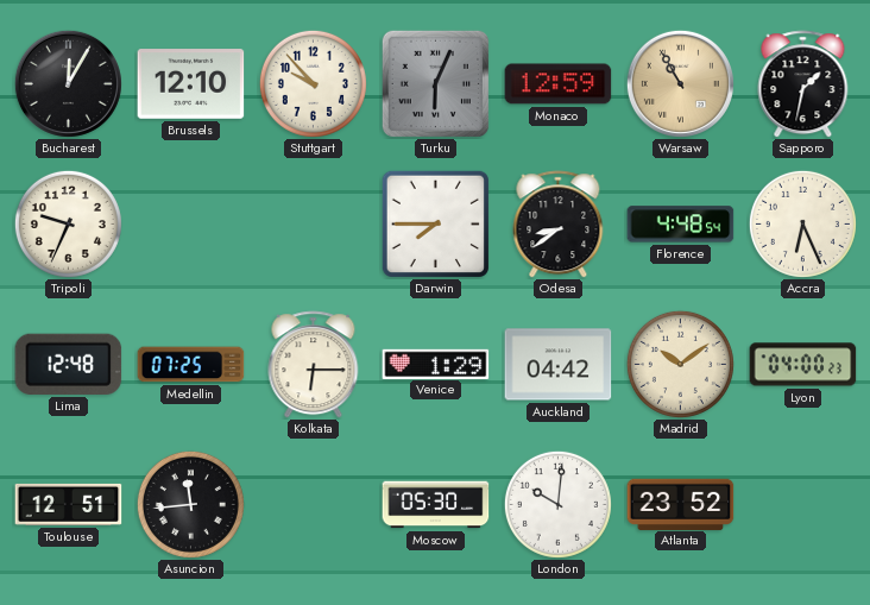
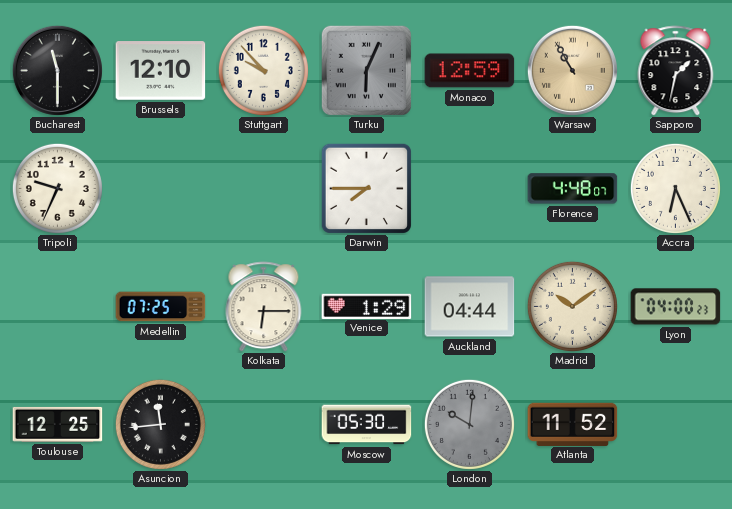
Bucharest: 12:05 -> 11:30
Odesa: 8:39 -> none
Florence: 4:48:54 -> 4:48:07
Lima: 12:48 -> none
Auckland: 04:42 -> 04:44
Toulouse: 12:51 -> 12:25
London dial: white -> grey
Atlanta: 23:52 -> 11:52
